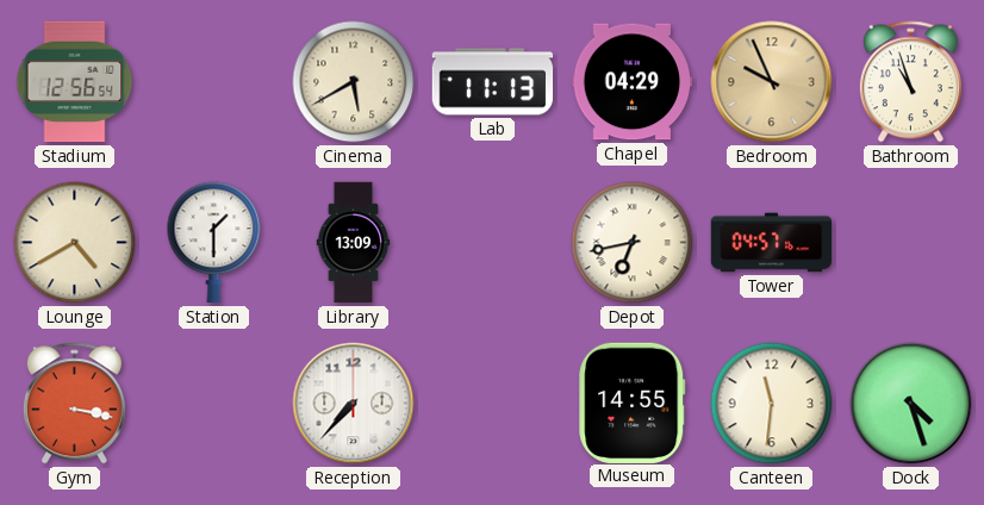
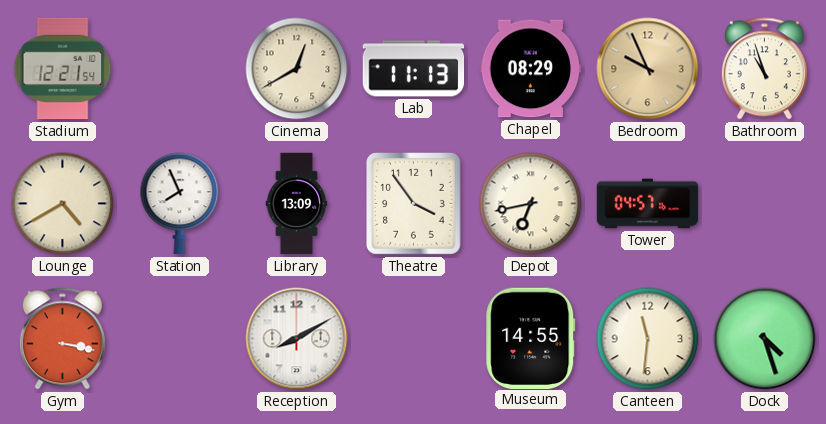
Stadium: 12:56 -> 12:21
Cinema: 5:40 -> 12:40
Chapel: 04:29 -> 08:29
Station: 1:30 -> 7:56
Theatre: none -> 3:54
Reception: 7:37 -> 8:10
